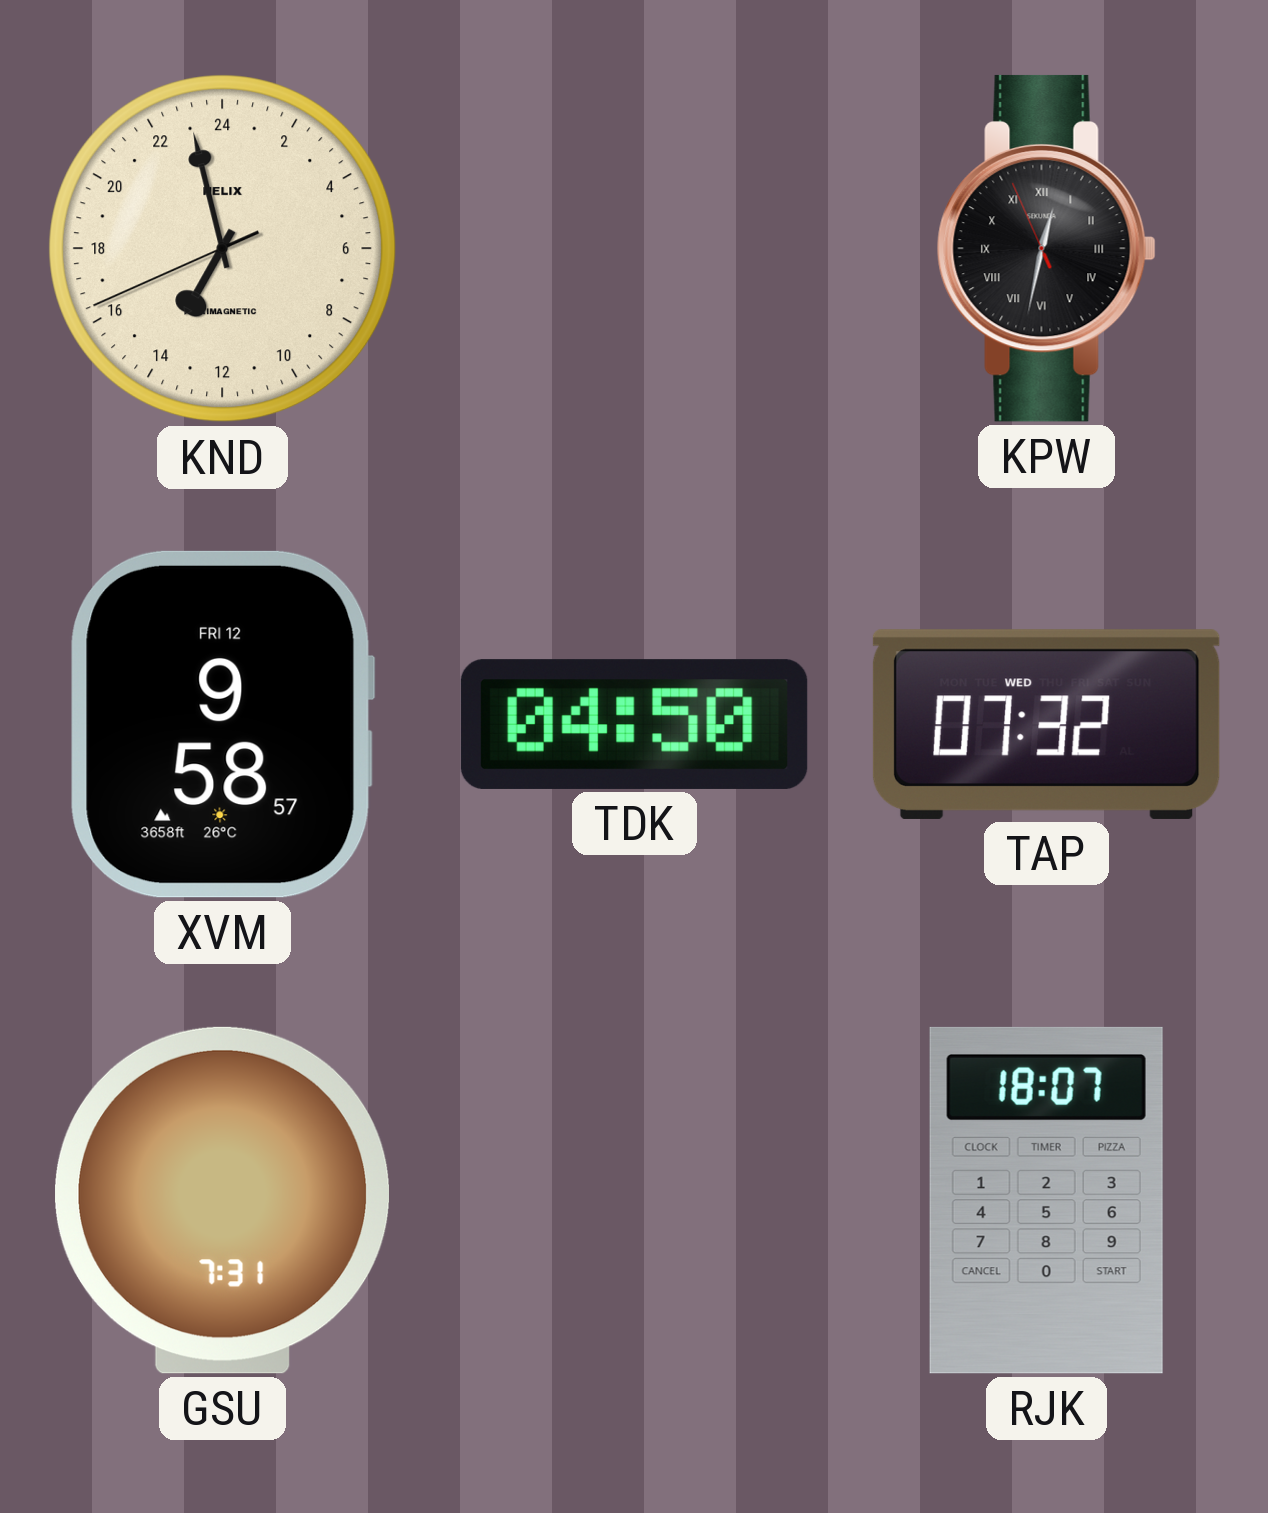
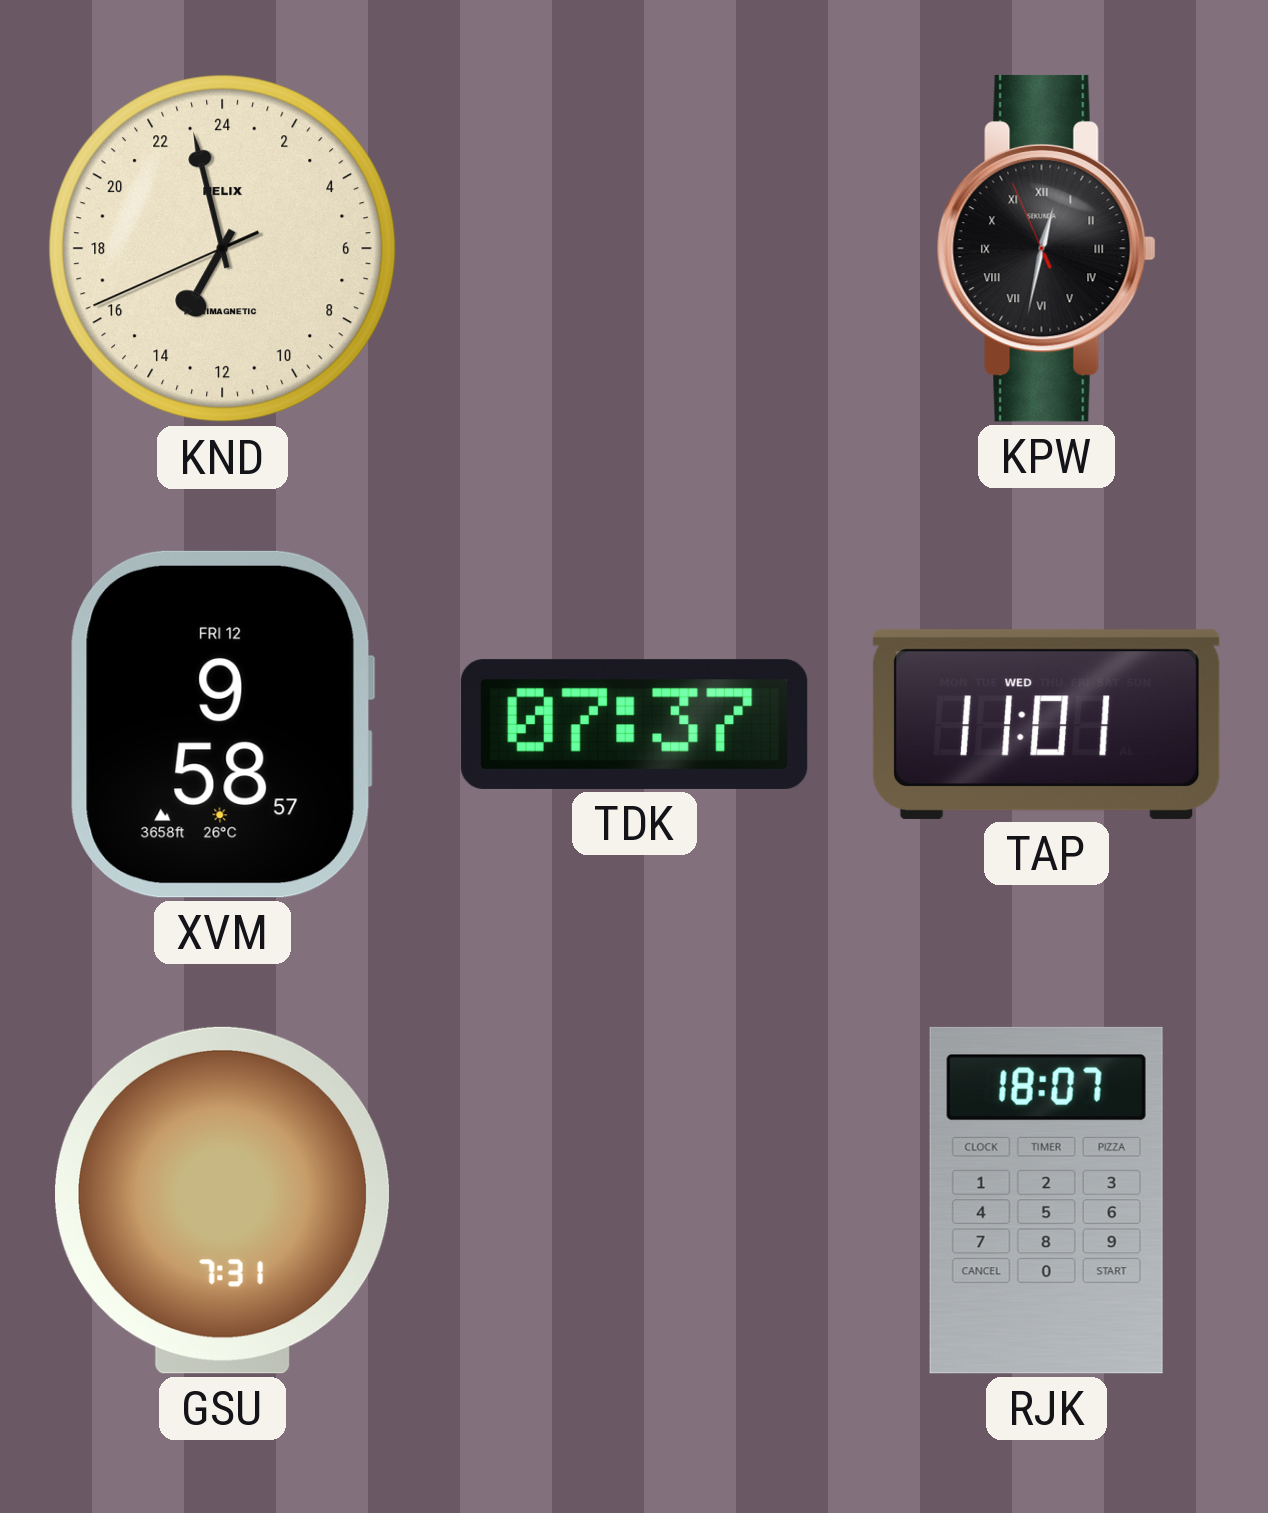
TDK: 04:50 -> 07:37
TAP: 07:32 -> 11:01
